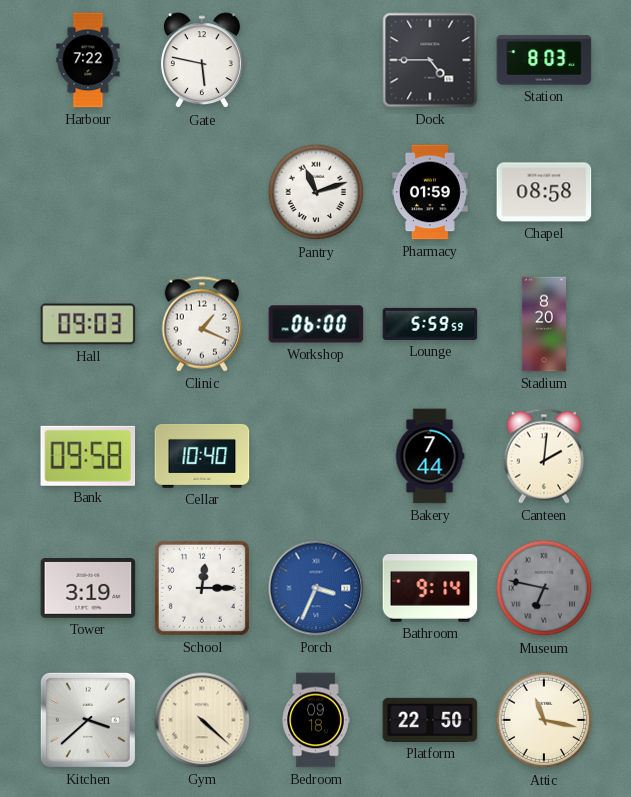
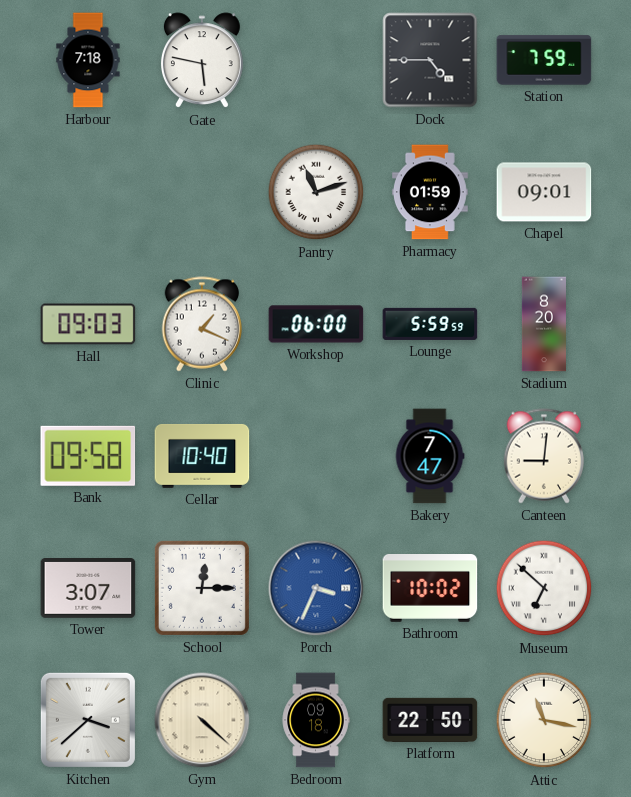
Harbour: 7:22 -> 7:18
Station: 8:03 -> 7:59
Chapel: 08:58 -> 09:01
Bakery: 7:44 -> 7:47
Canteen: 2:01 -> 9:01
Tower: 3:19 -> 3:07
Bathroom: 9:14 -> 10:02
Museum: 6:47 -> 6:52
Museum dial: grey -> white
